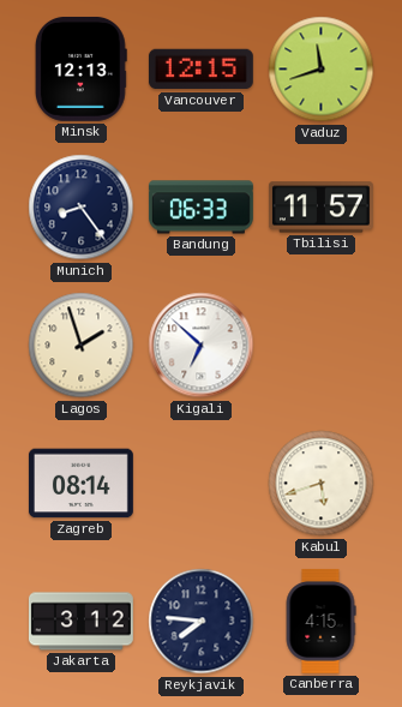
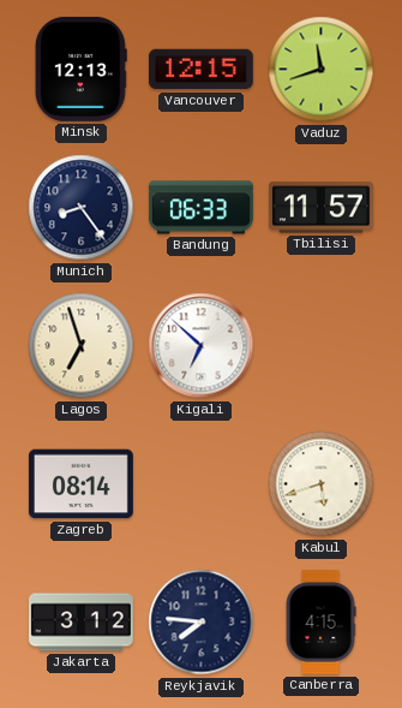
Lagos: 1:57 -> 6:57
